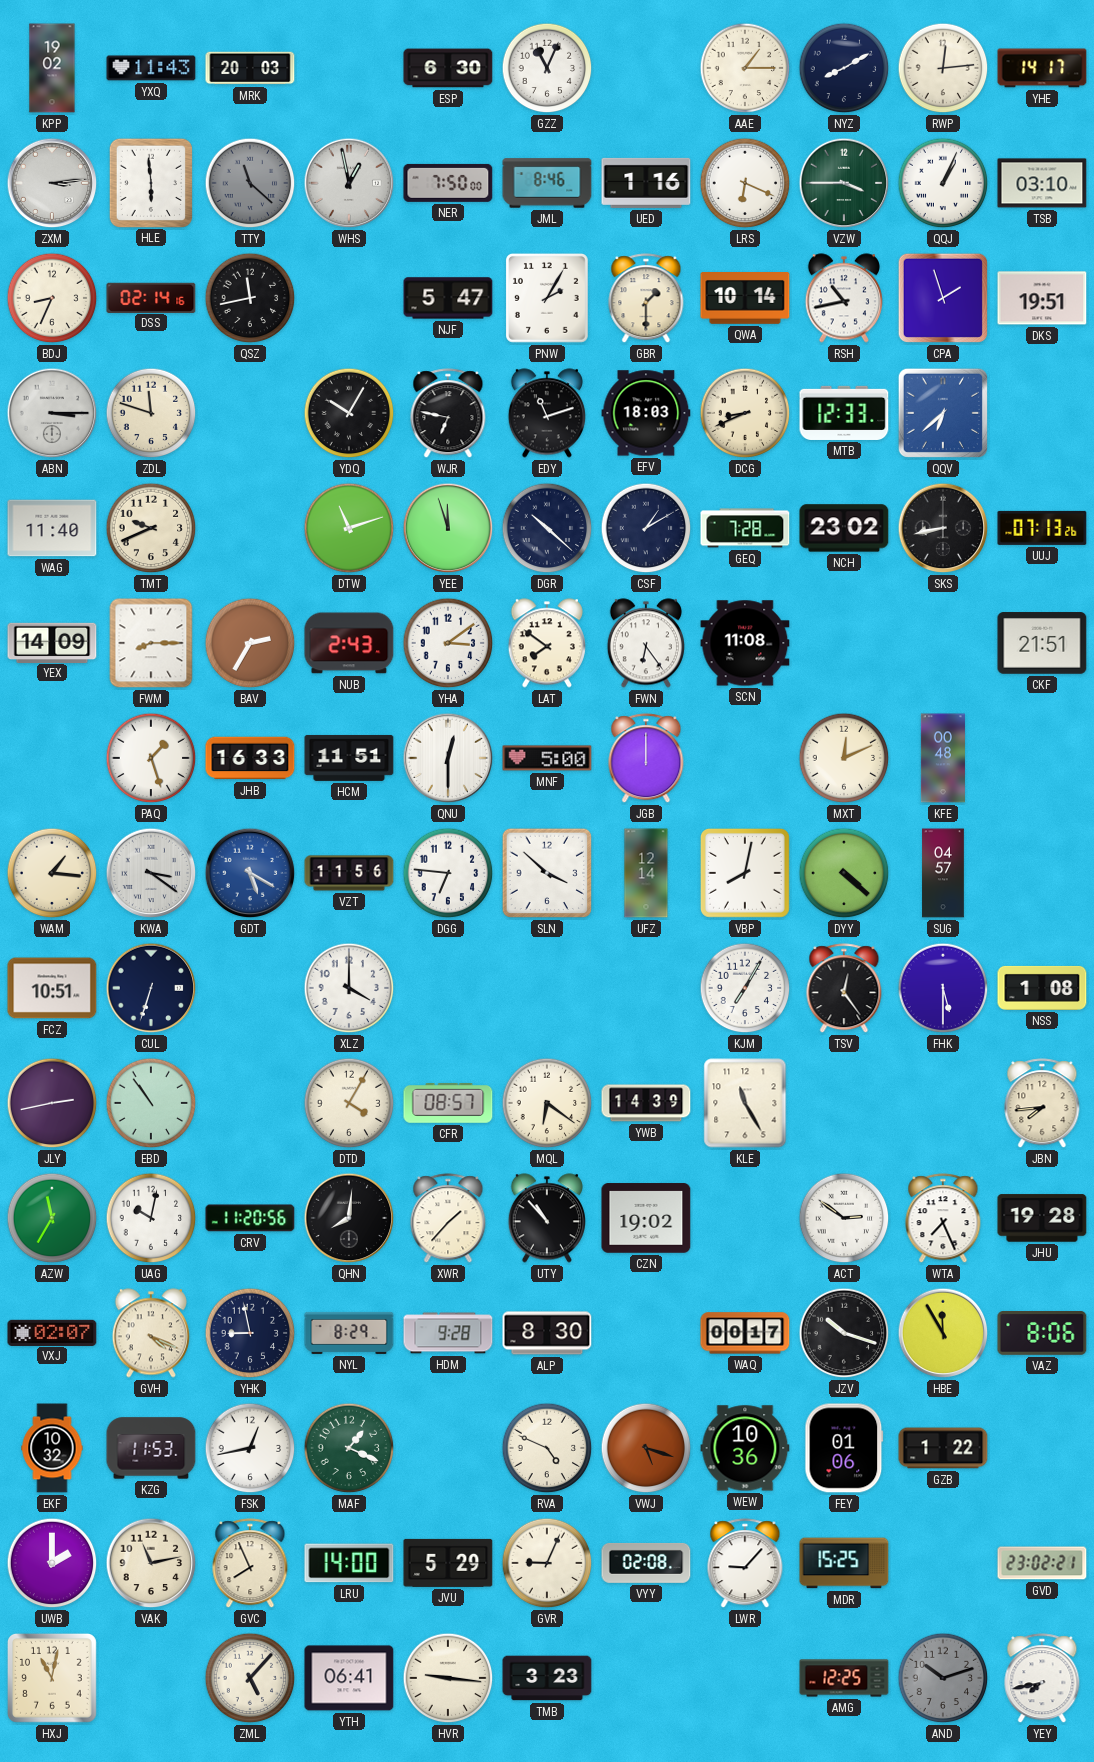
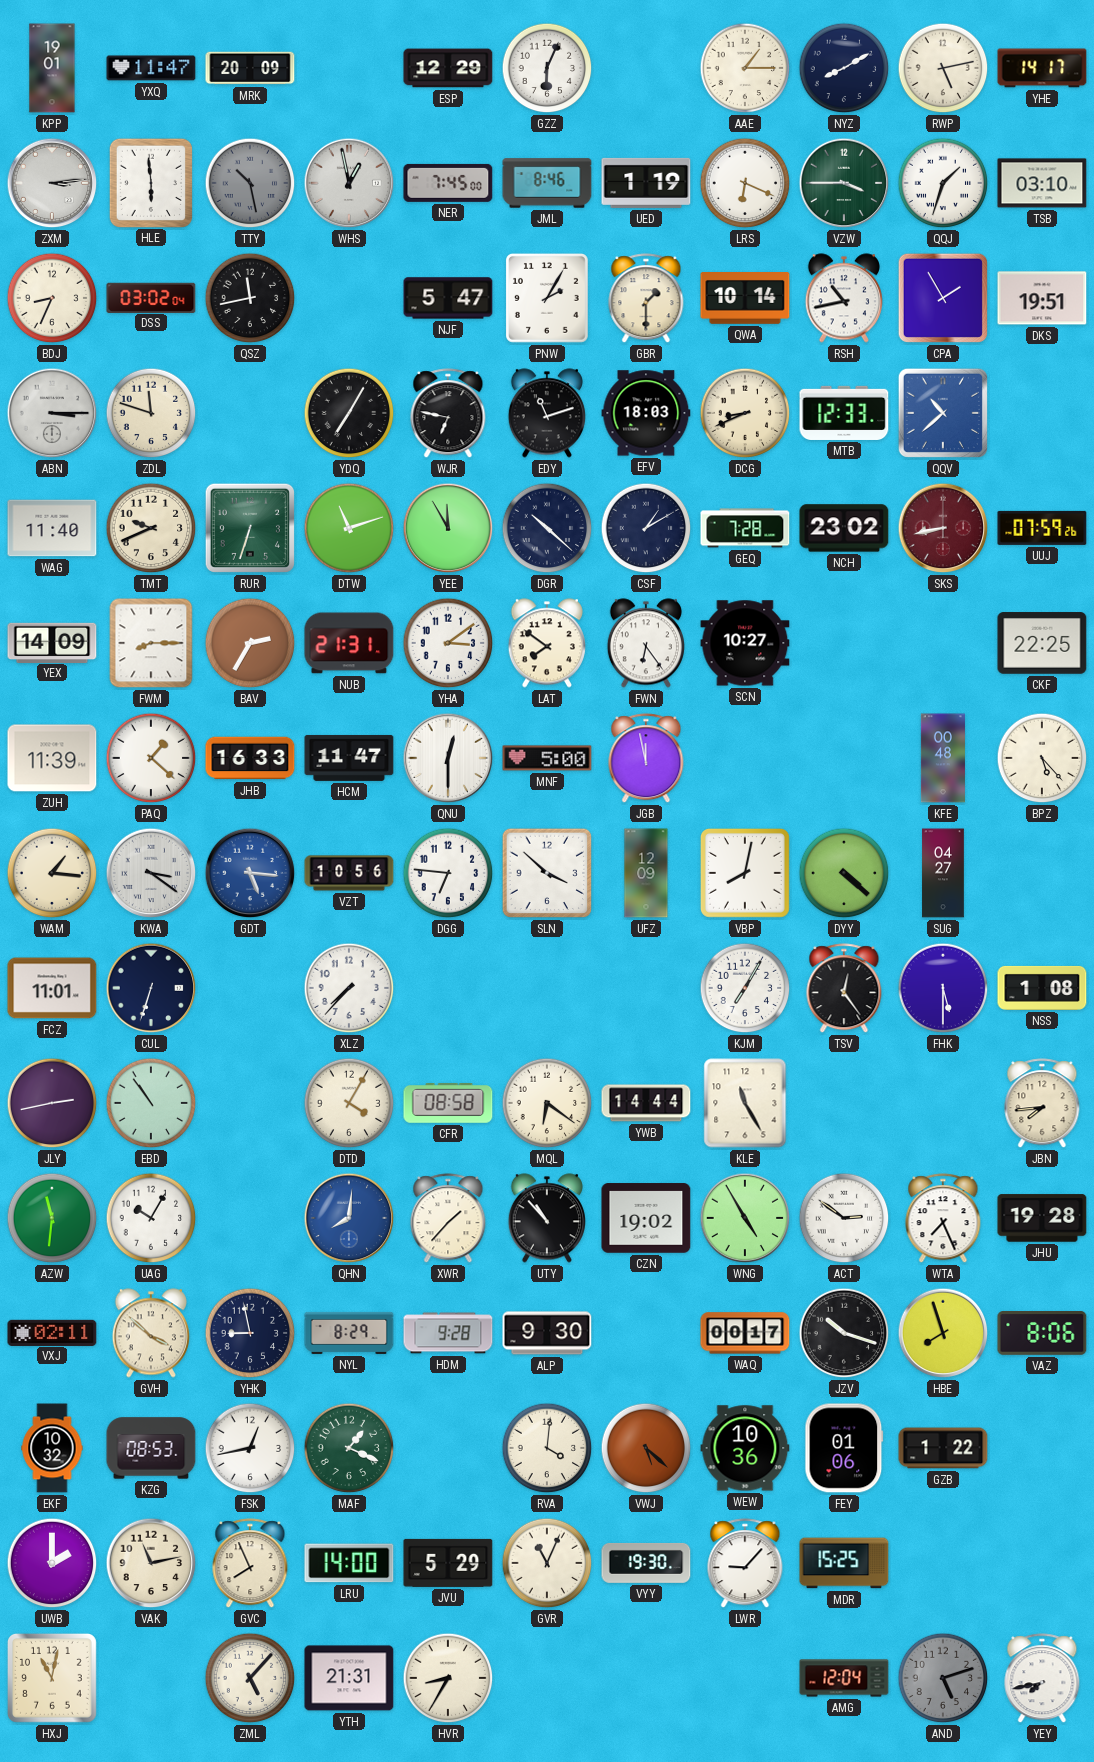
KPP: 19:02 -> 19:01
YXQ: 11:43 -> 11:47
MRK: 20:03 -> 20:09
ESP: 6:30 -> 12:29
GZZ: 11:04 -> 6:04
RWP: 12:14 -> 5:13
TTY: 11:22 -> 10:28
NER: 7:50 -> 7:45
UED: 1:16 -> 1:19
QQJ: 1:04 -> 1:33
DSS: 02:14 -> 03:02
CPA: 1:57 -> 1:55
YDQ: 10:05 -> 7:05
QQV: 6:38 -> 10:38
RUR: none -> 6:33
YEE: 11:57 -> 11:55
SKS dial: black -> burgundy
UUJ: 07:13 -> 07:59
NUB: 2:43 -> 21:31
SCN: 11:08 -> 10:27
CKF: 21:51 -> 22:25
ZUH: none -> 11:39
PAQ: 1:27 -> 1:22
HCM: 11:51 -> 11:47
JGB: 12:00 -> 11:58
MXT: 12:11 -> none
BPZ: none -> 5:23
GDT: 5:20 -> 5:16
VZT: 11:56 -> 10:56
UFZ: 12:14 -> 12:09
SUG: 04:57 -> 04:27
FCZ: 10:51 -> 11:01
XLZ: 4:00 -> 7:37
CFR: 08:57 -> 08:58
YWB: 14:39 -> 14:44
AZW: 11:35 -> 11:31
UAG: 10:02 -> 10:05
CRV: 11:20 -> none
QHN dial: black -> blue
WNG: none -> 4:55
VXJ: 02:07 -> 02:11
GVH: 4:19 -> 3:52
ALP: 8:30 -> 9:30
HBE: 11:55 -> 7:57
KZG: 11:53 -> 08:53
RVA: 4:49 -> 4:01
VWJ: 5:18 -> 5:22
GVR: 9:04 -> 11:04
VYY: 02:08 -> 19:30
GVD: 23:02 -> none
YTH: 06:41 -> 21:31
HVR: 9:16 -> 8:35
TMB: 3:23 -> none
AMG: 12:25 -> 12:04
AND: 10:12 -> 5:12
